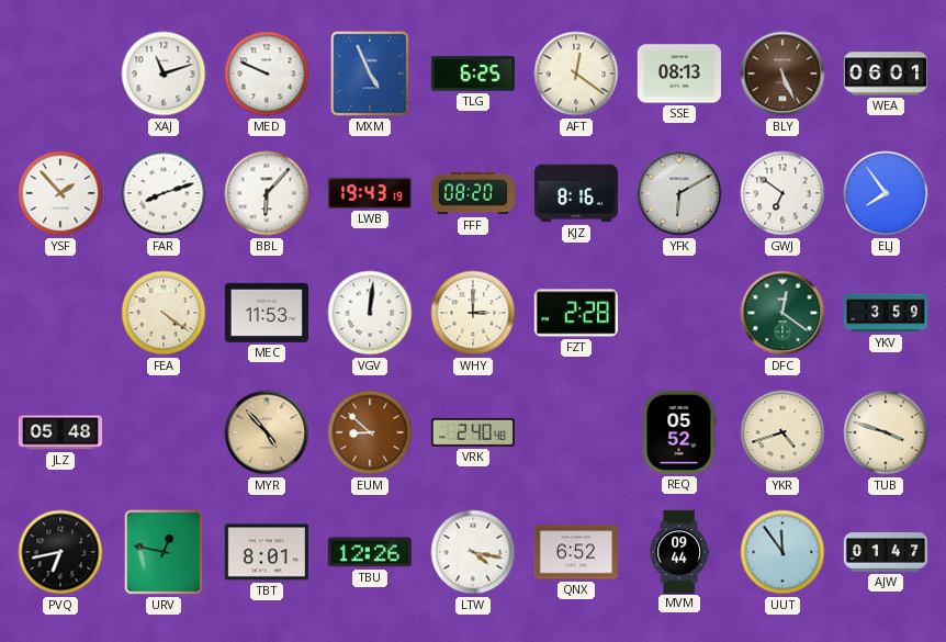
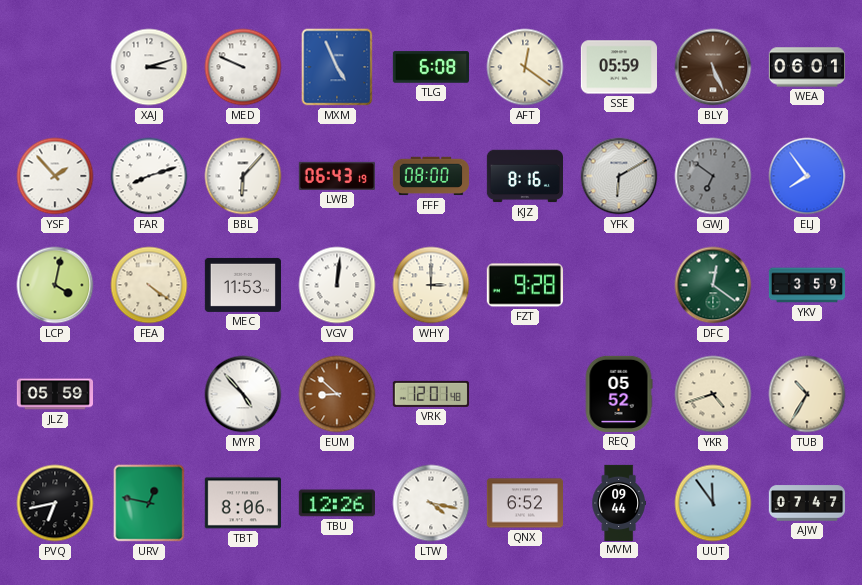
XAJ: 11:12 -> 3:12
TLG: 6:25 -> 6:08
SSE: 08:13 -> 05:59
LWB: 19:43 -> 06:43
FFF: 08:20 -> 08:00
GWJ dial: white -> grey
LCP: none -> 4:02
FZT: 2:28 -> 9:28
JLZ: 05:48 -> 05:59
MYR dial: champagne -> white
VRK: 2:40 -> 12:01
TUB: 3:48 -> 10:35
TBT: 8:01 -> 8:06
AJW: 01:47 -> 07:47
